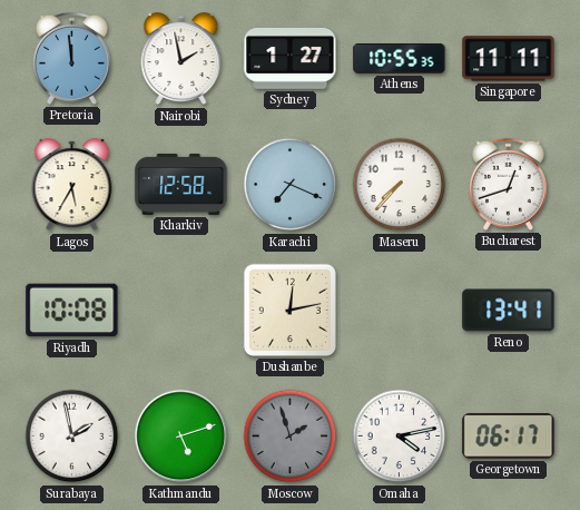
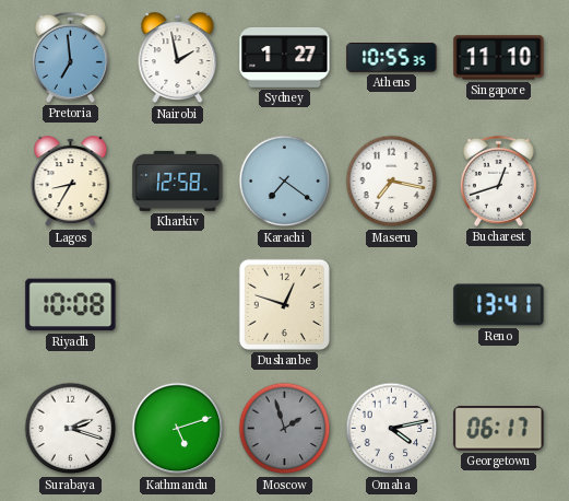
Pretoria: 11:59 -> 6:59
Singapore: 11:11 -> 11:10
Lagos: 5:35 -> 8:35
Karachi: 7:19 -> 7:21
Maseru: 7:37 -> 7:17
Dushanbe: 12:13 -> 12:48
Surabaya: 1:58 -> 2:18
